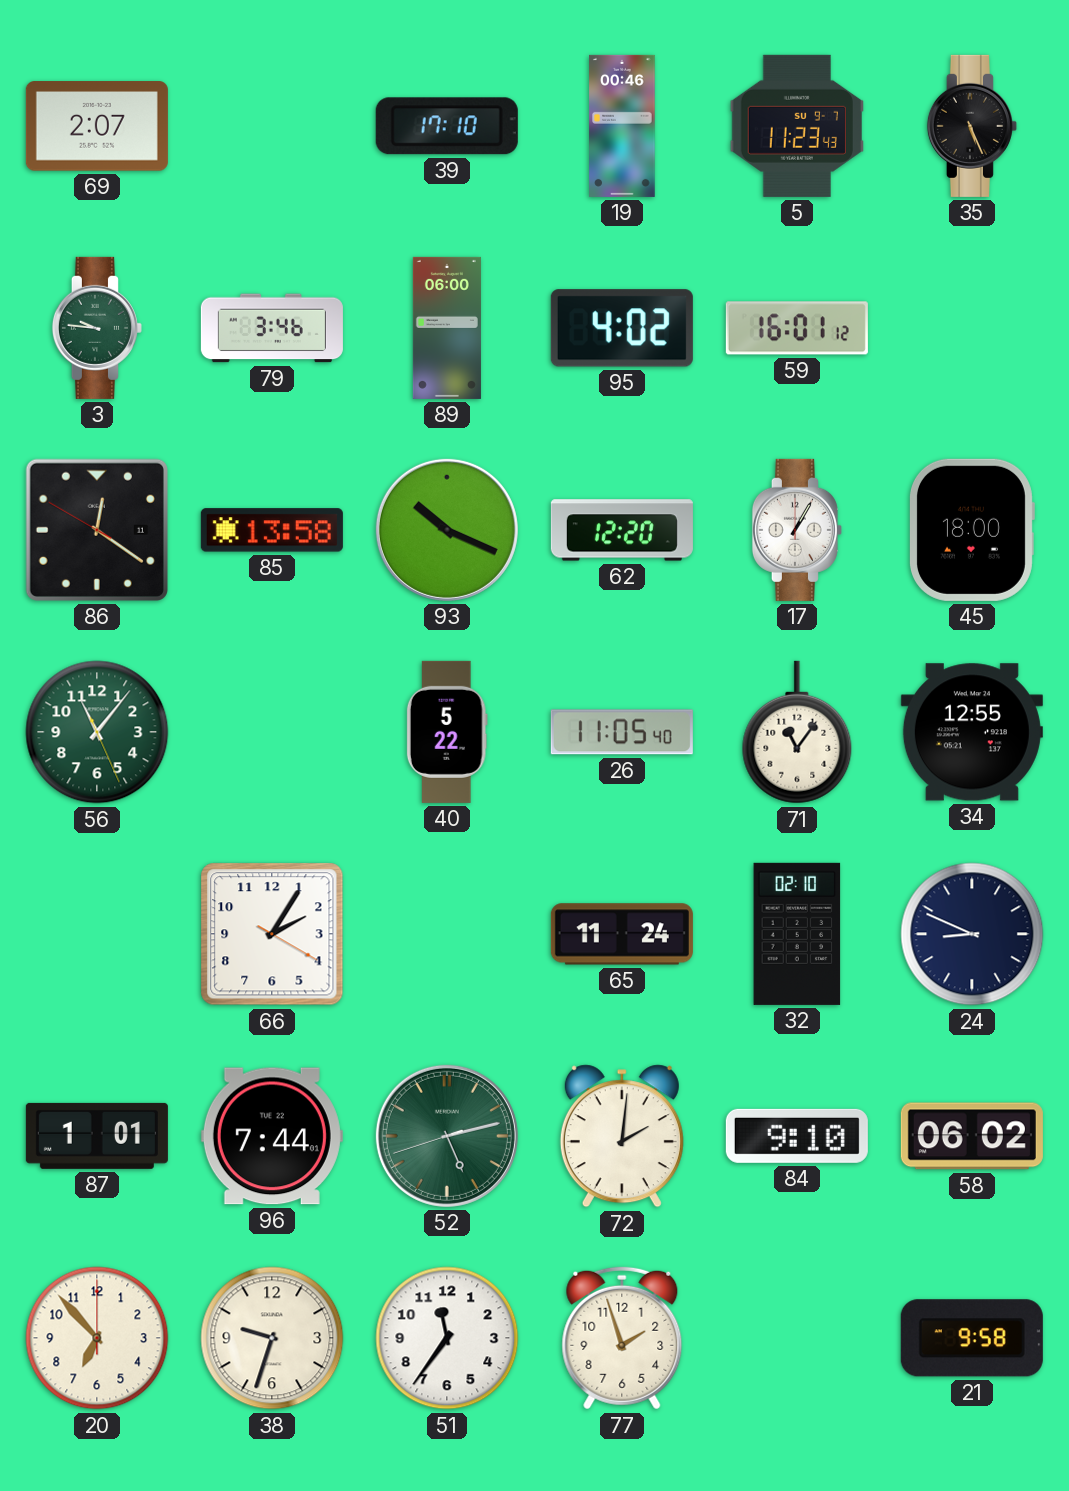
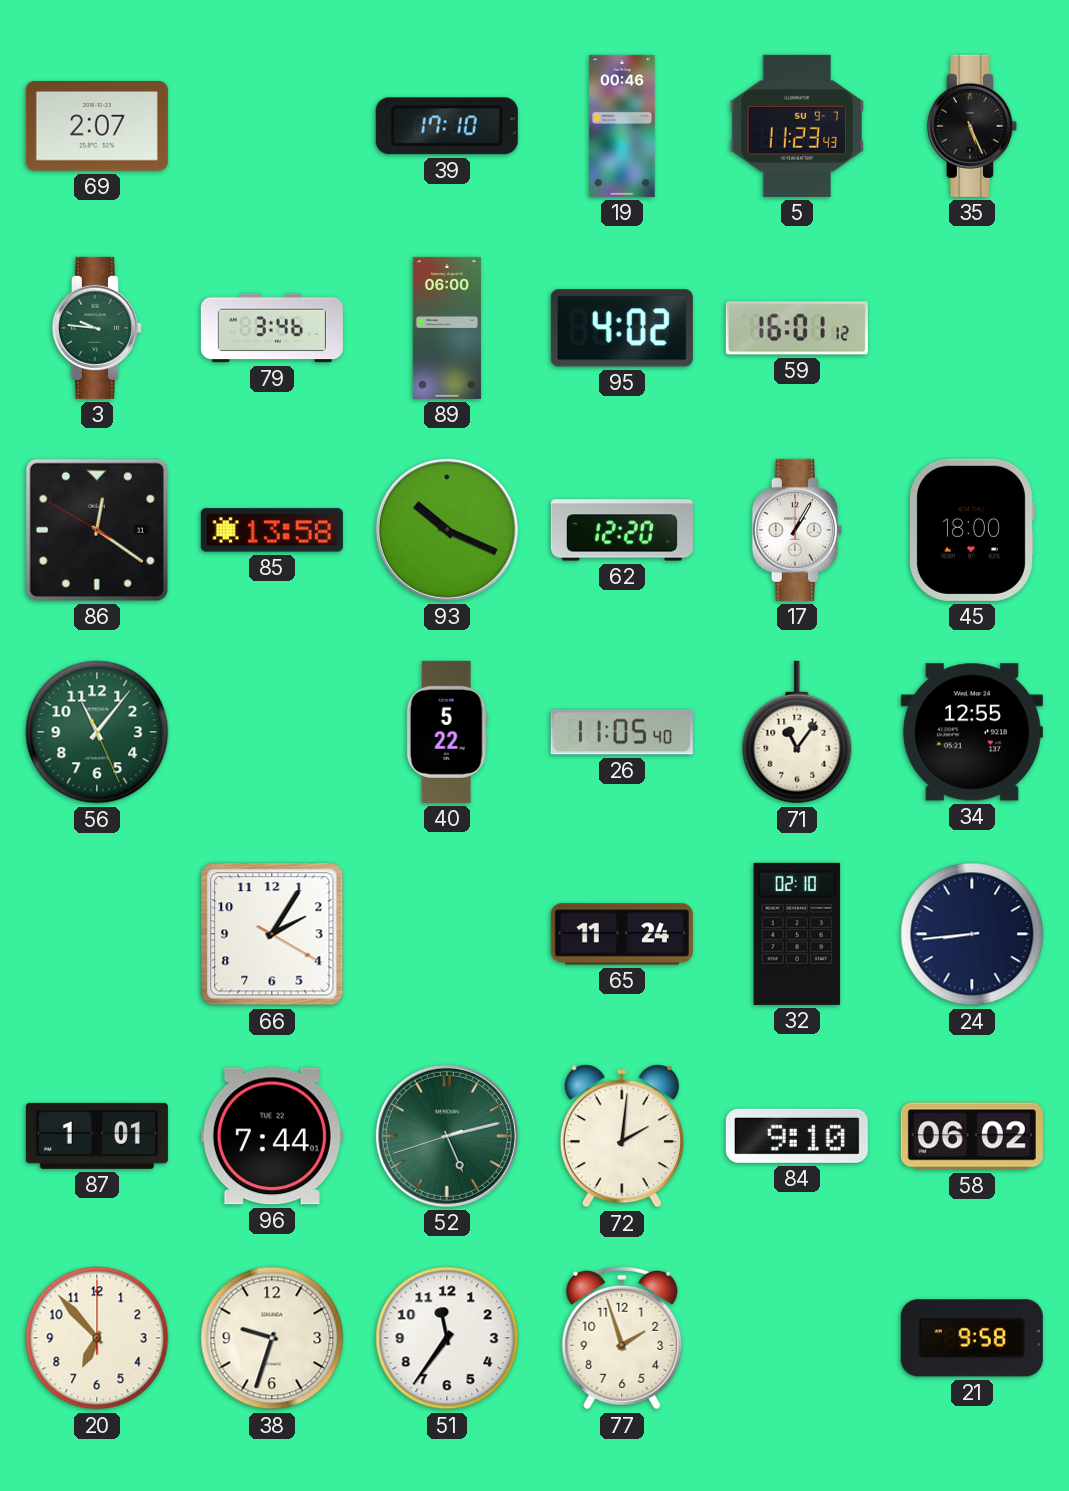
24: 8:49 -> 8:44
